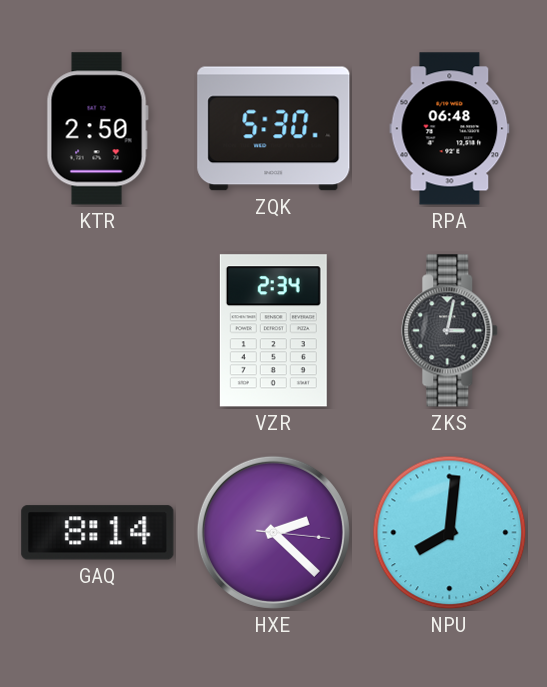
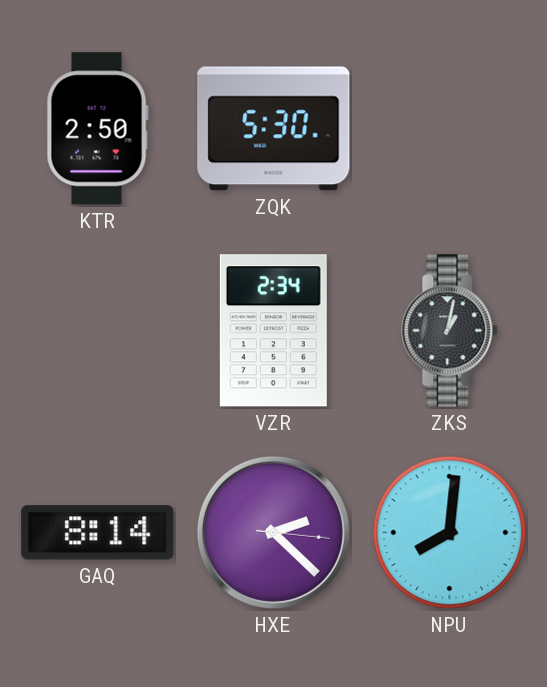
RPA: 06:48 -> none
ZKS: 3:02 -> 1:02
